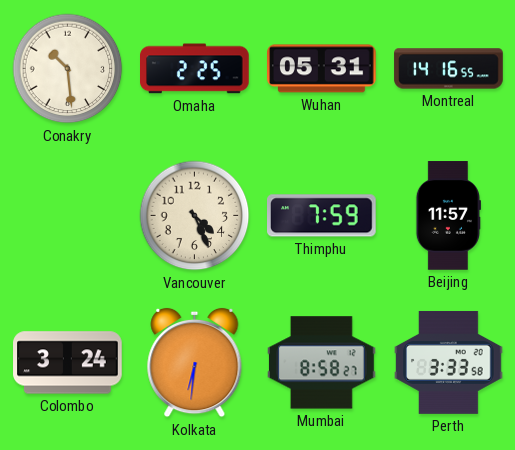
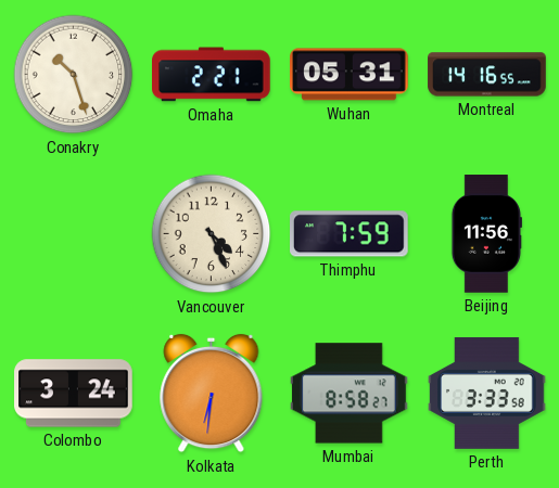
Conakry: 10:29 -> 10:27
Omaha: 2:25 -> 2:21
Beijing: 11:57 -> 11:56
